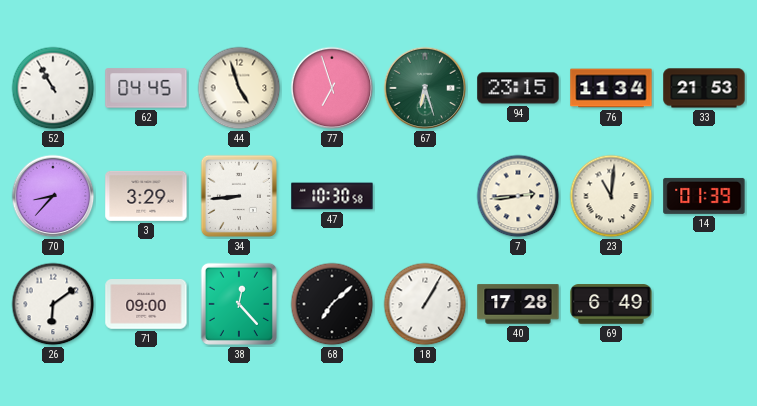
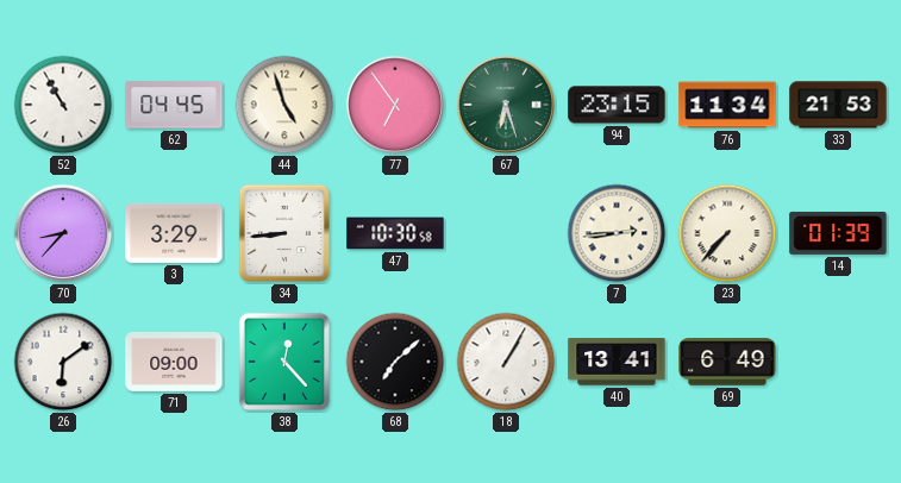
77: 6:57 -> 6:54
23: 11:01 -> 7:37
40: 17:28 -> 13:41
